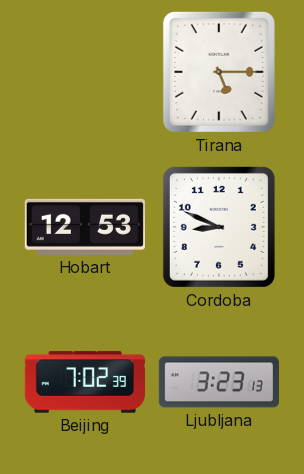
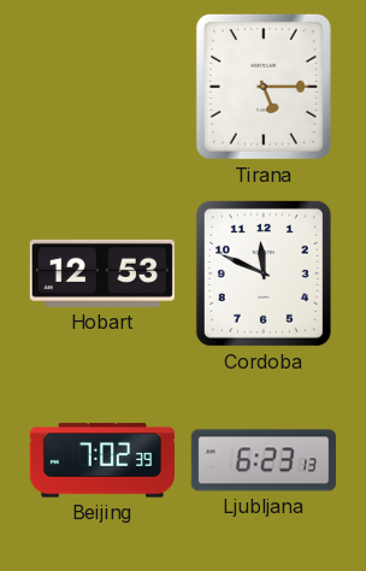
Cordoba: 8:49 -> 11:49
Ljubljana: 3:23 -> 6:23
